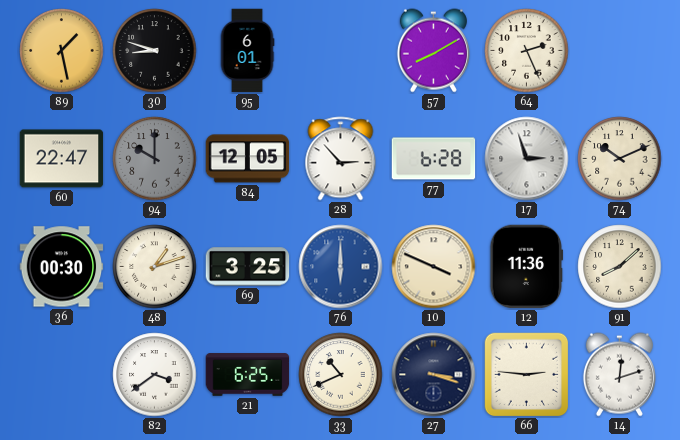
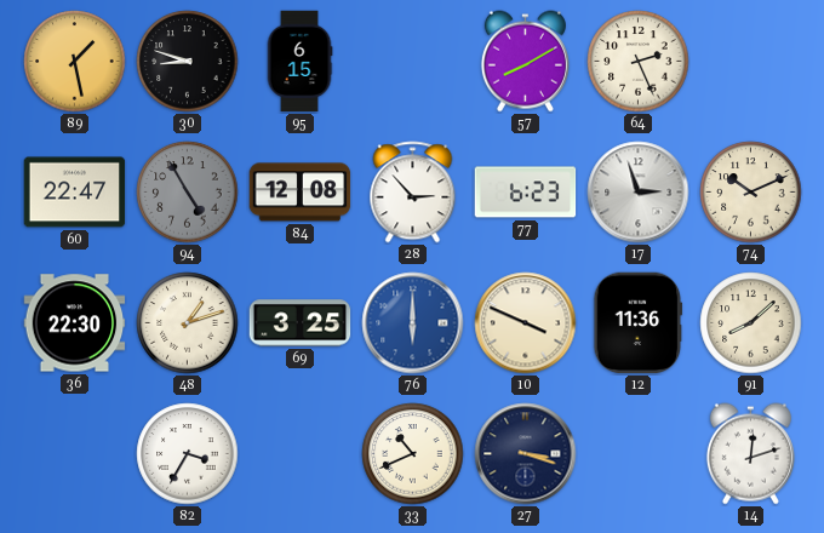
95: 6:01 -> 6:15
94: 10:00 -> 4:55
84: 12:05 -> 12:08
77: 6:28 -> 6:23
36: 00:30 -> 22:30
82: 3:39 -> 3:35
21: 6:25 -> none
66: 2:46 -> none
